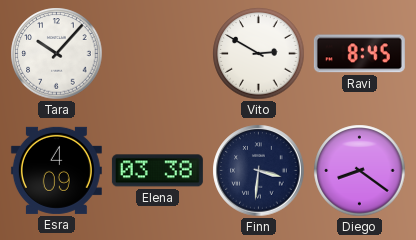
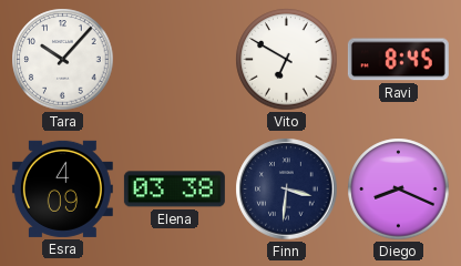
Vito: 2:50 -> 6:50
Diego: 8:21 -> 8:19
